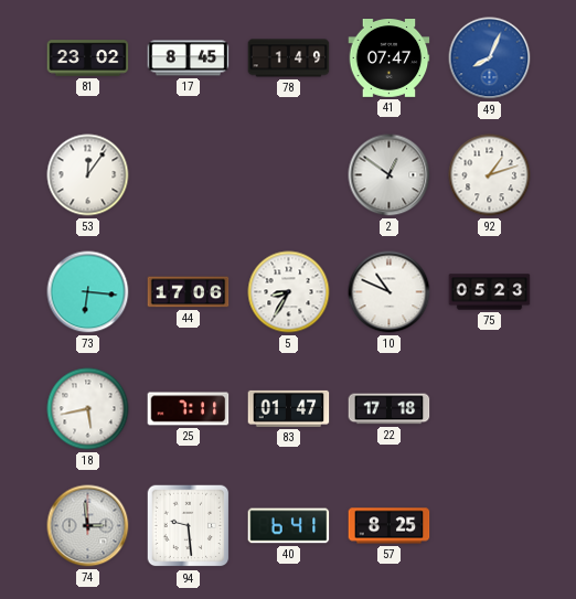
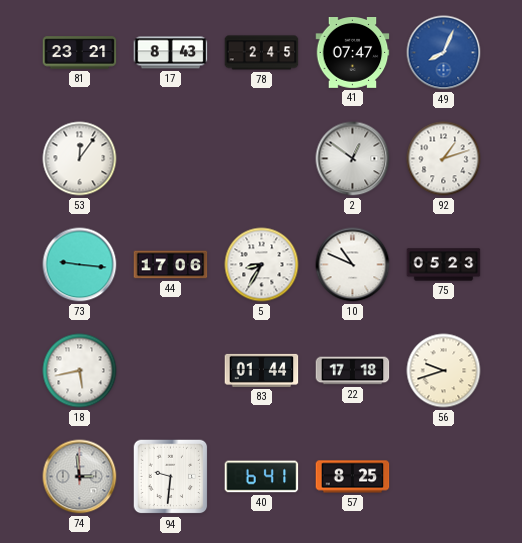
81: 23:02 -> 23:21
17: 8:45 -> 8:43
78: 1:49 -> 2:45
73: 6:16 -> 9:16
25: 7:11 -> none
83: 01:47 -> 01:44
56: none -> 9:42
94: 9:29 -> 9:31
